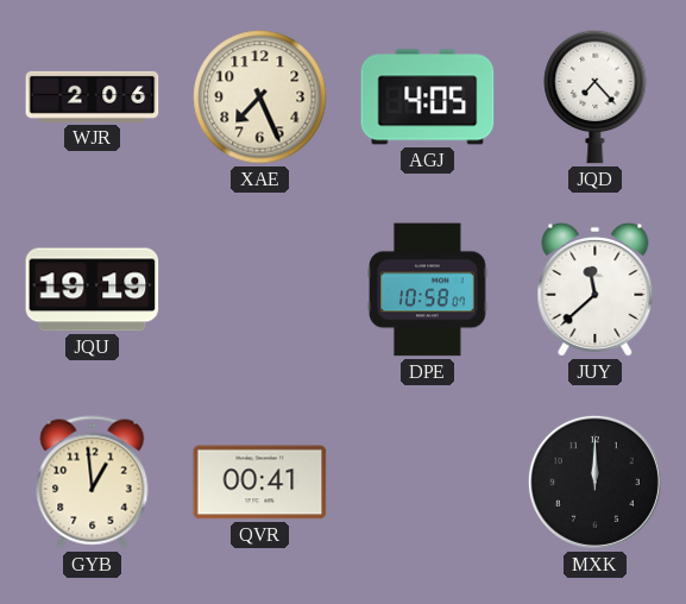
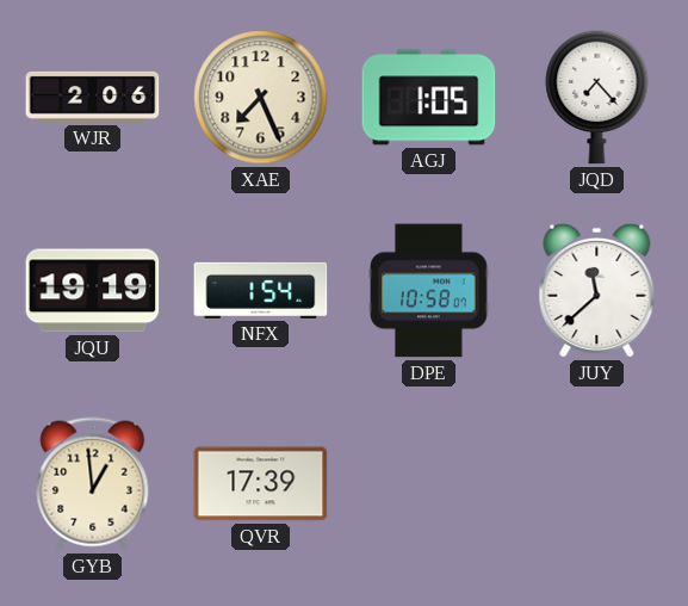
AGJ: 4:05 -> 1:05
NFX: none -> 1:54
QVR: 00:41 -> 17:39
MXK: 12:00 -> none
